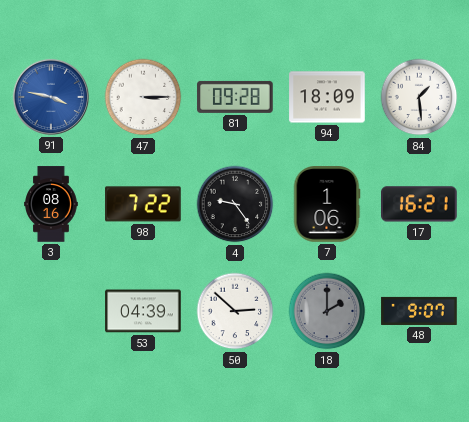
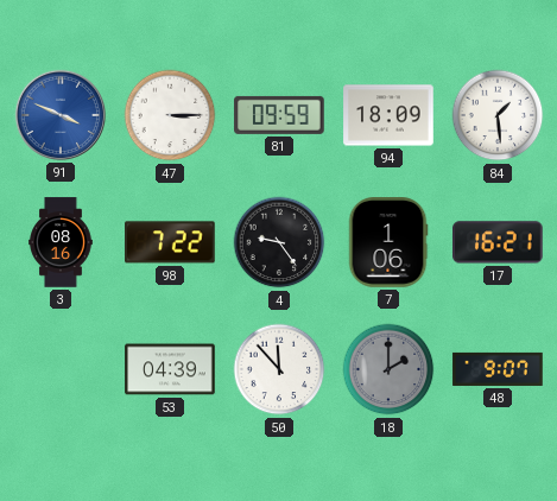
91: 3:47 -> 3:49
81: 09:28 -> 09:59
50: 2:52 -> 11:53
